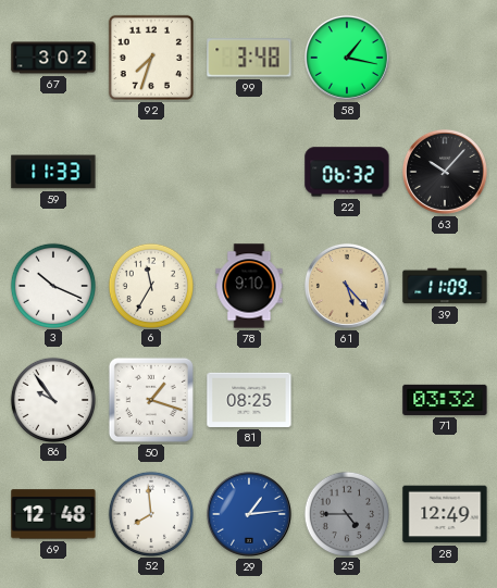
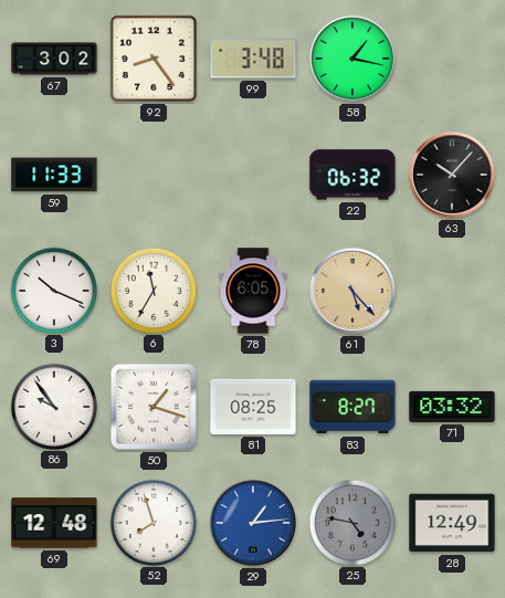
92: 7:33 -> 8:24
78: 9:10 -> 6:05
39: 11:09 -> none
83: none -> 8:27
52: 7:59 -> 7:57
25: 4:45 -> 4:47
